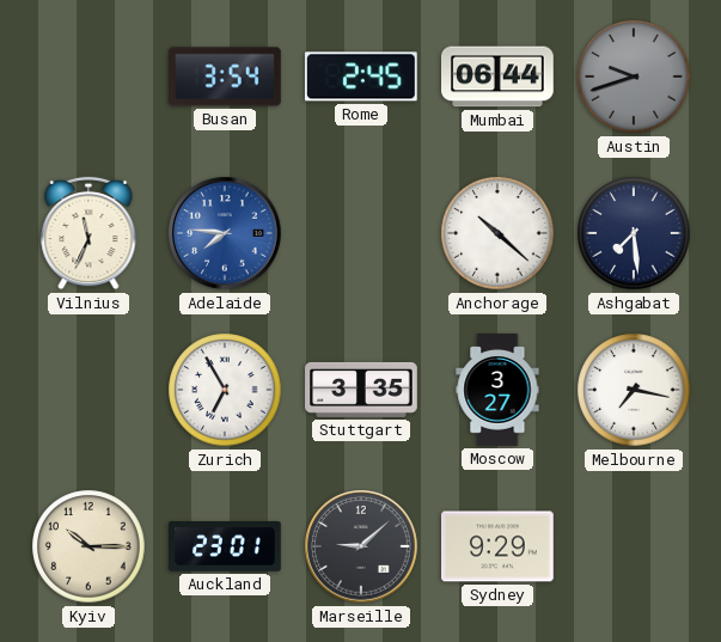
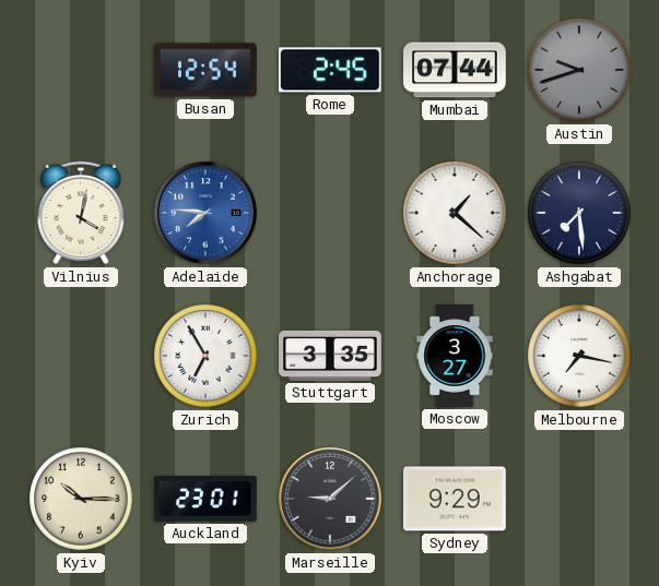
Busan: 3:54 -> 12:54
Mumbai: 06:44 -> 07:44
Vilnius: 11:34 -> 4:02
Anchorage: 10:22 -> 1:22
